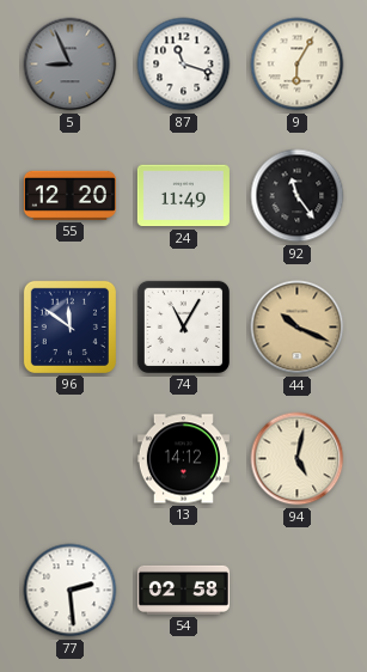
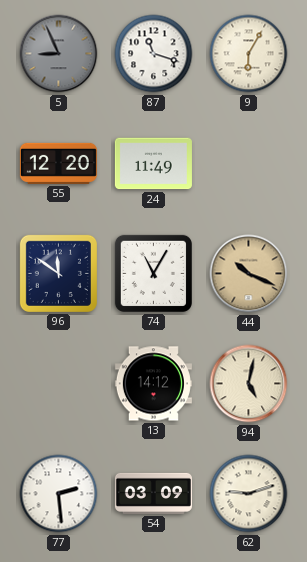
92: 11:24 -> none
54: 02:58 -> 03:09
62: none -> 9:12
